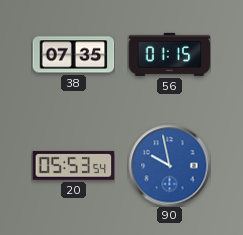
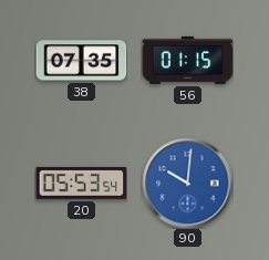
90: 9:58 -> 10:01
